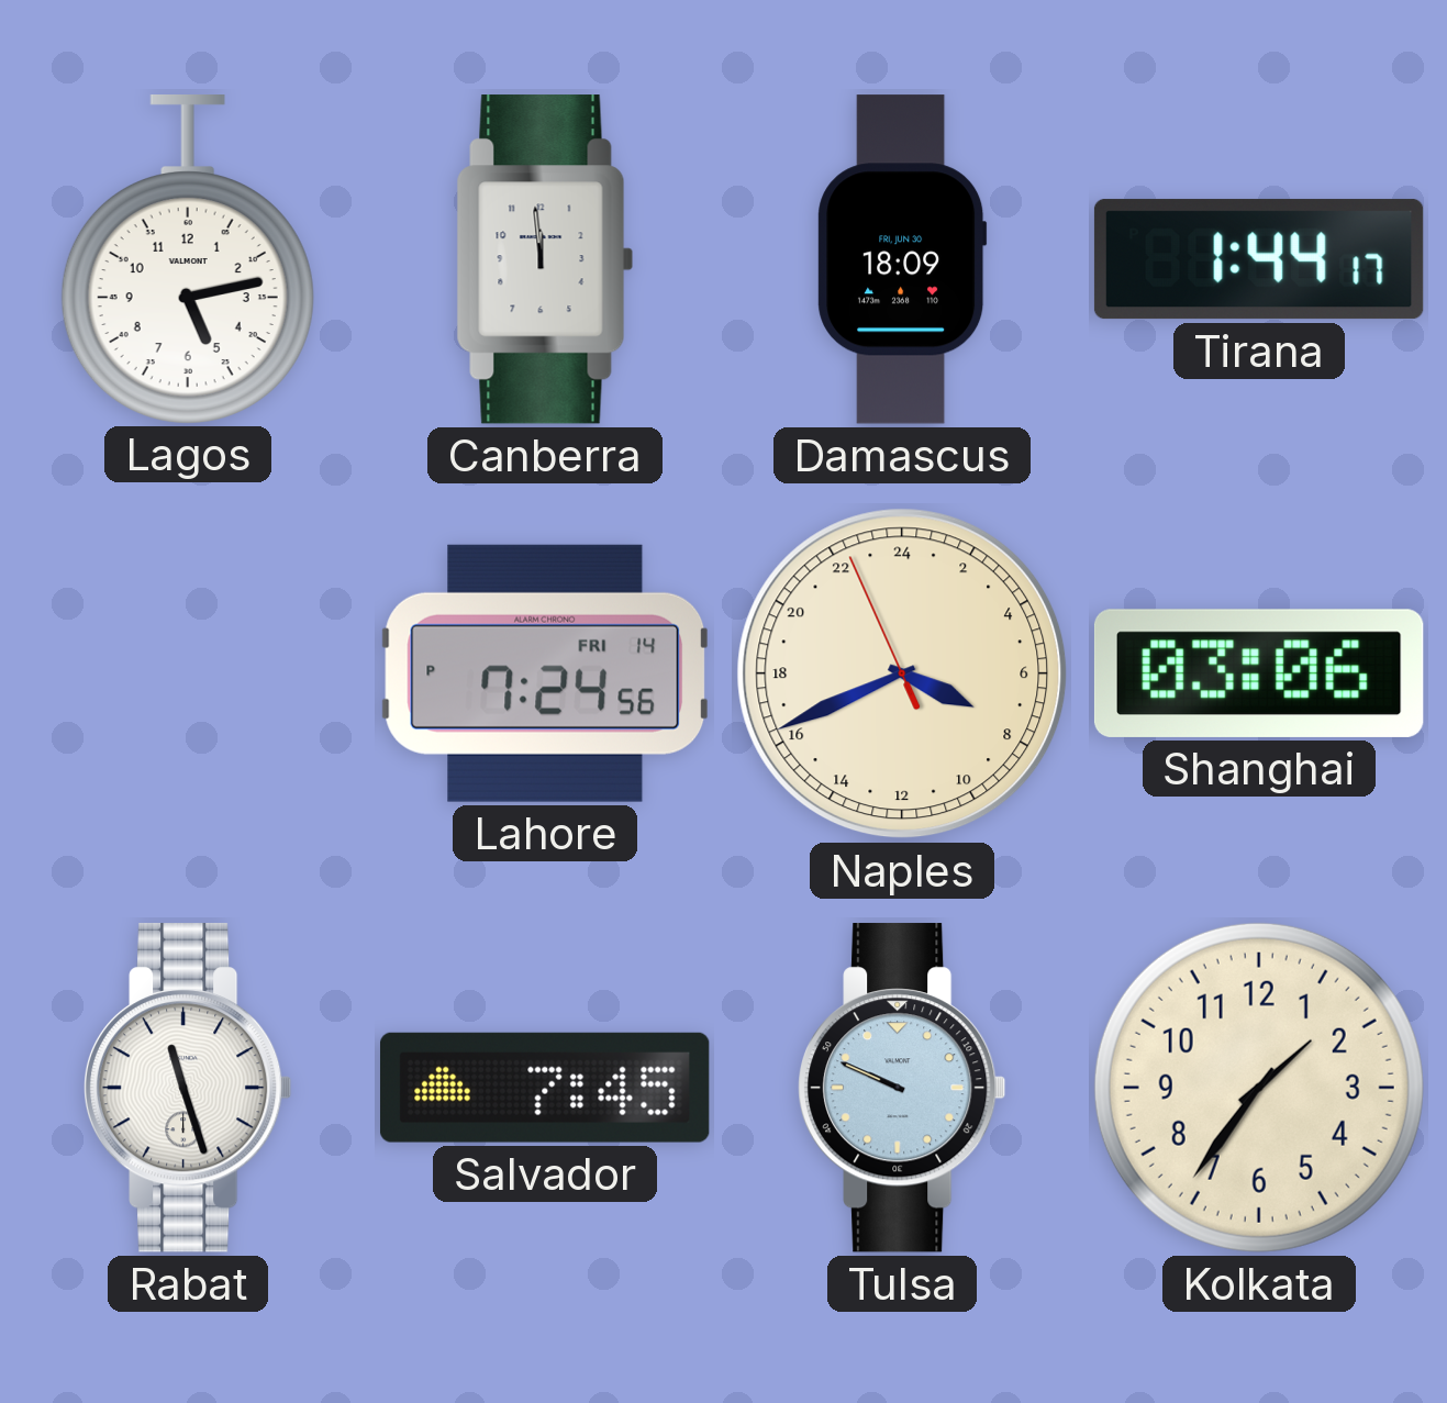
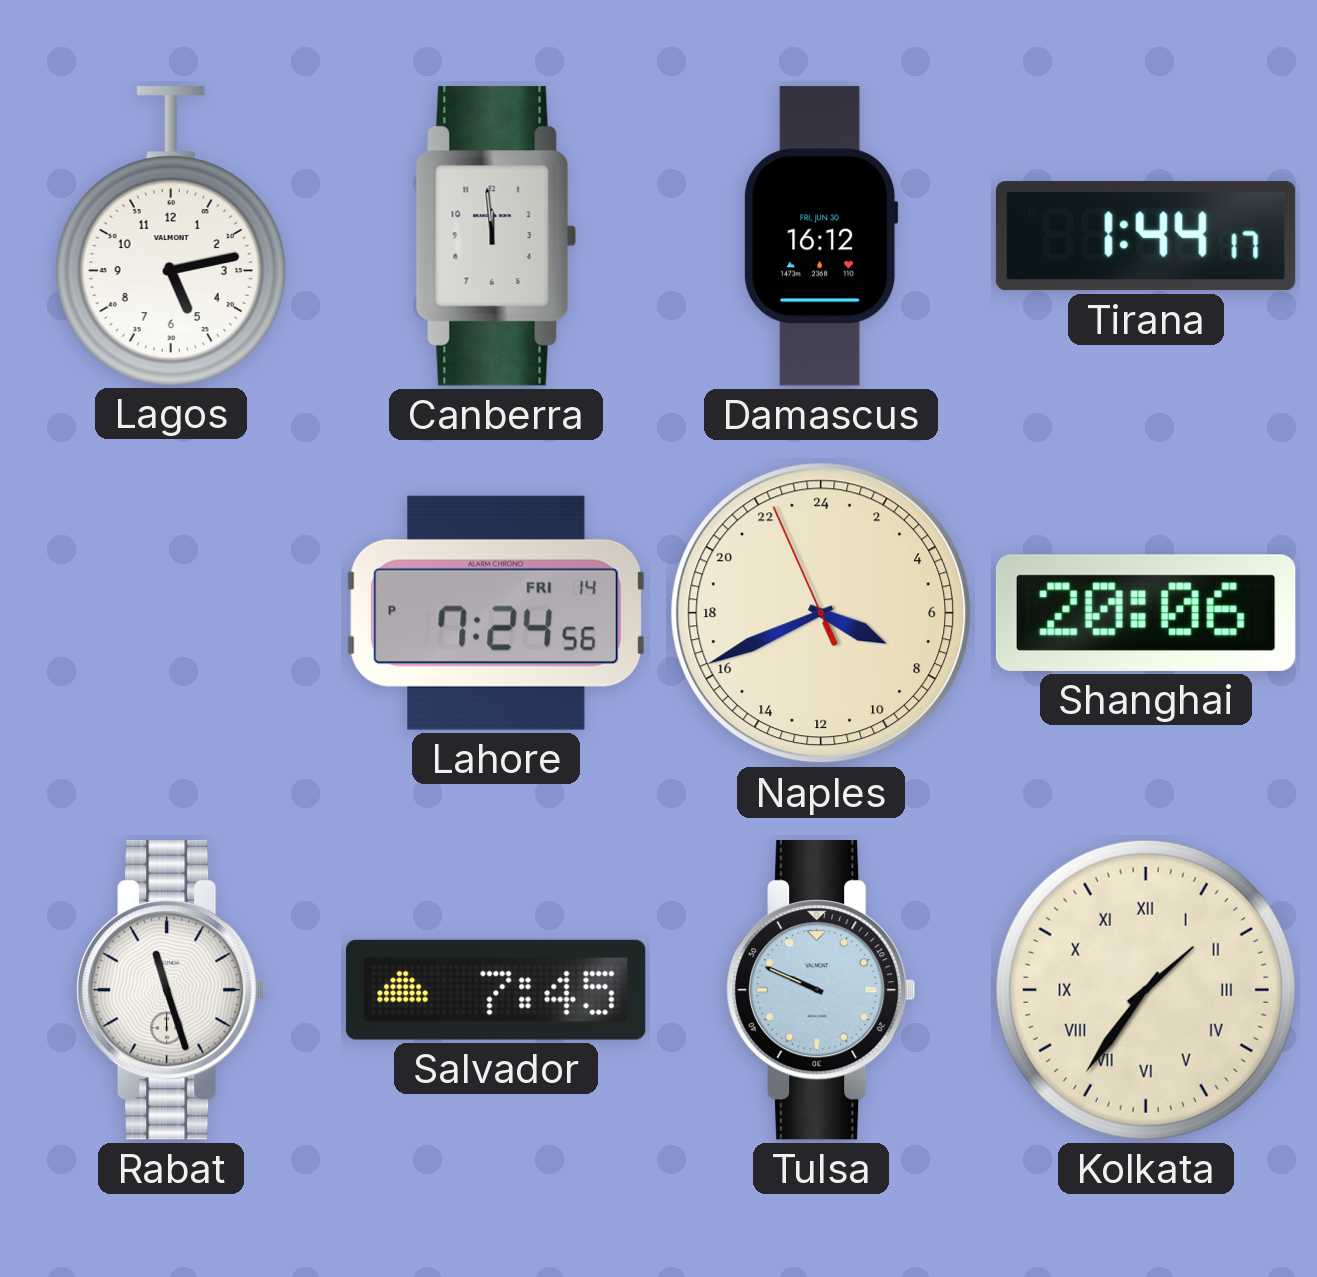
Damascus: 18:09 -> 16:12
Shanghai: 03:06 -> 20:06
Kolkata numerals: Arabic -> Roman
